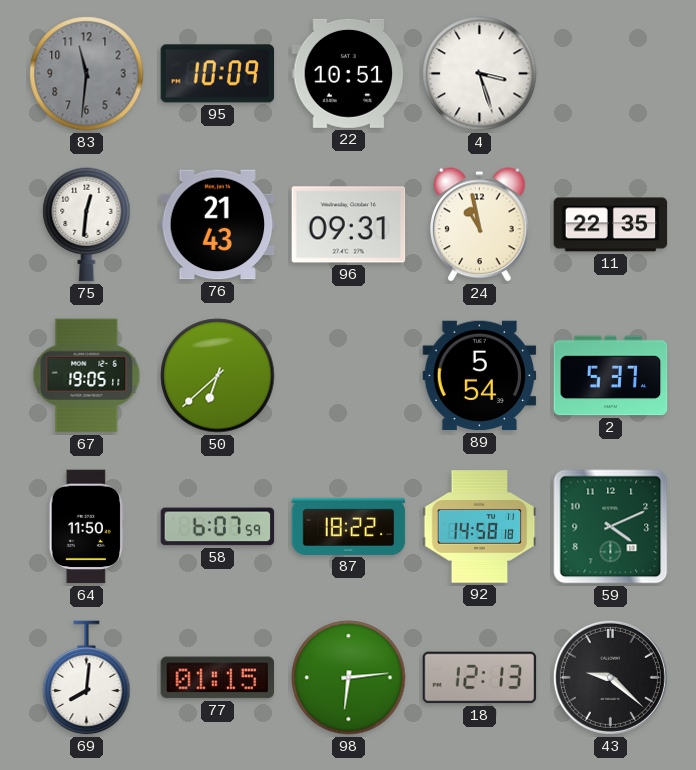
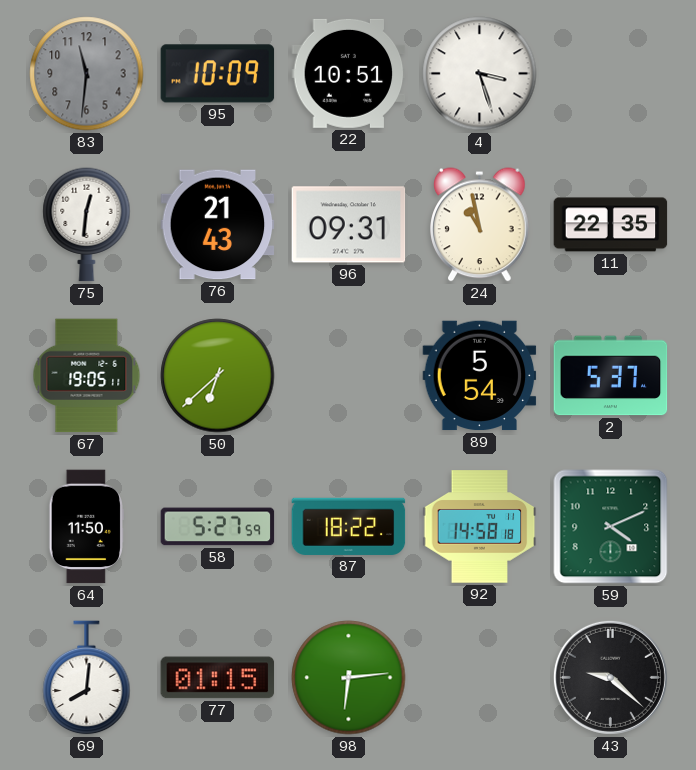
58: 6:07 -> 5:27
18: 12:13 -> none
